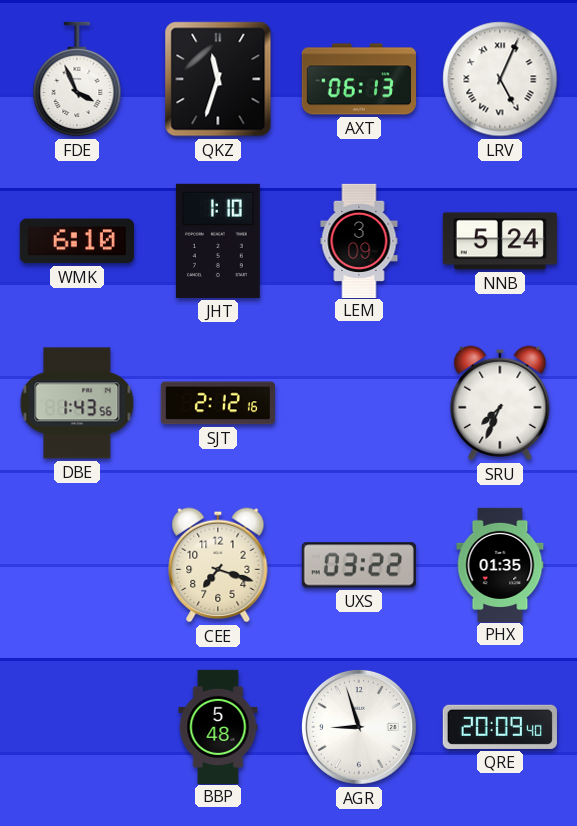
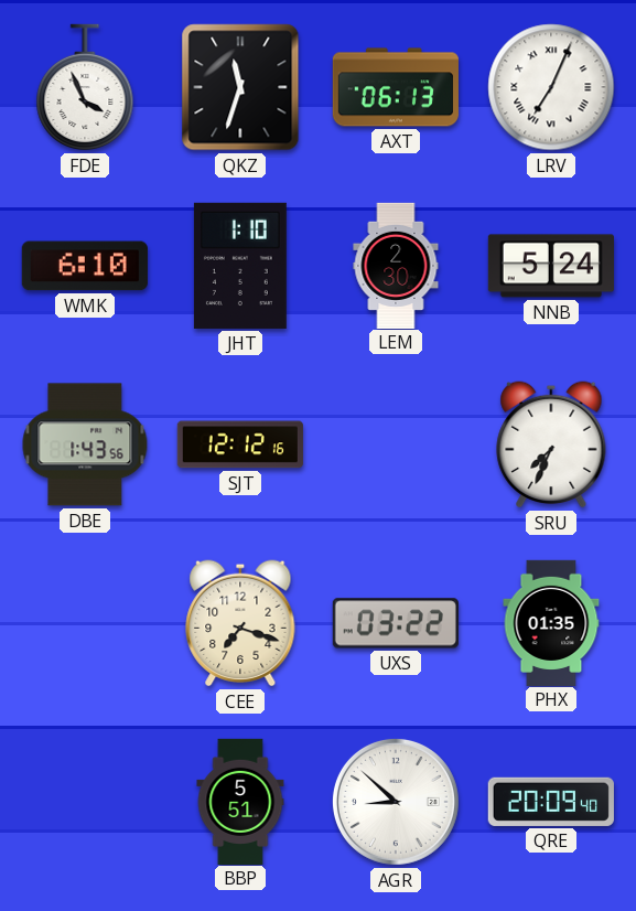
LRV: 5:04 -> 7:04
LEM: 3:09 -> 2:30
SJT: 2:12 -> 12:12
BBP: 5:48 -> 5:51
AGR: 8:57 -> 8:52
